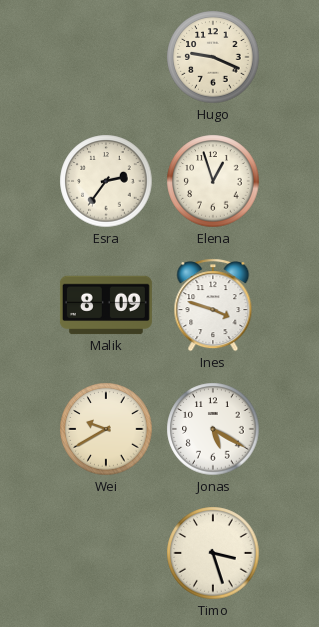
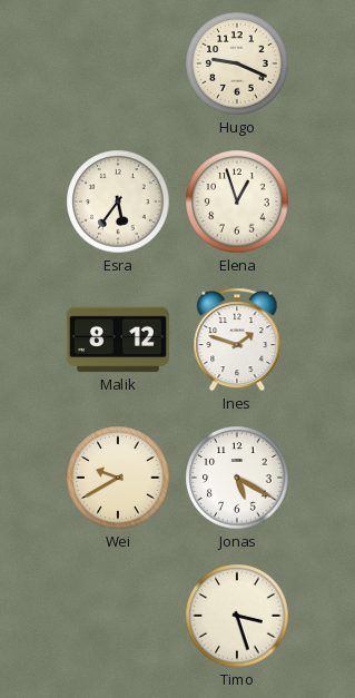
Esra: 2:36 -> 5:36
Malik: 8:09 -> 8:12
Ines: 3:48 -> 1:48
